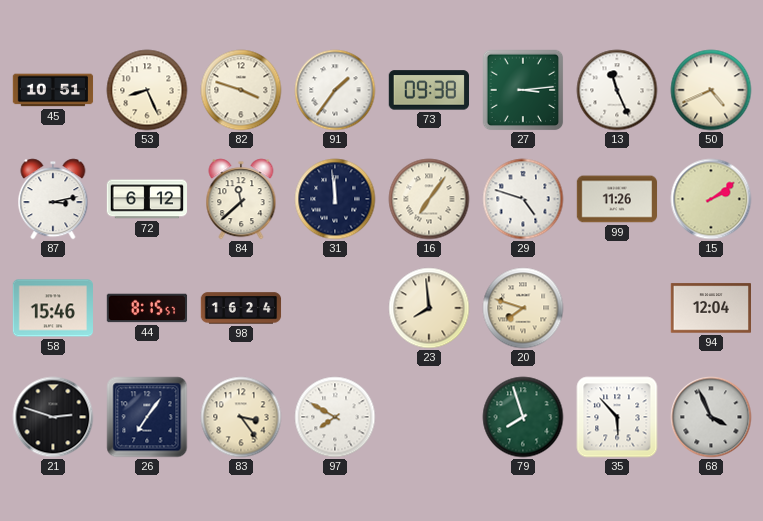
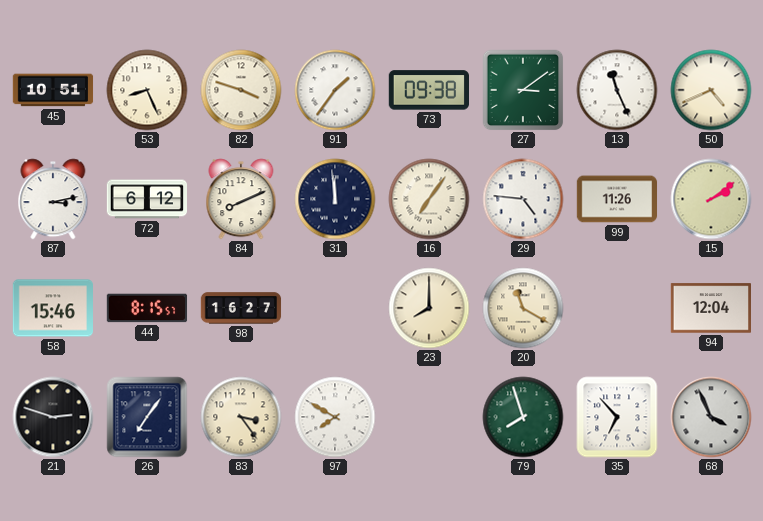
27: 3:14 -> 3:09
84: 11:38 -> 8:11
29: 4:48 -> 4:46
98: 16:24 -> 16:27
23: 7:59 -> 8:00
20: 7:48 -> 11:20
35: 5:53 -> 6:53
